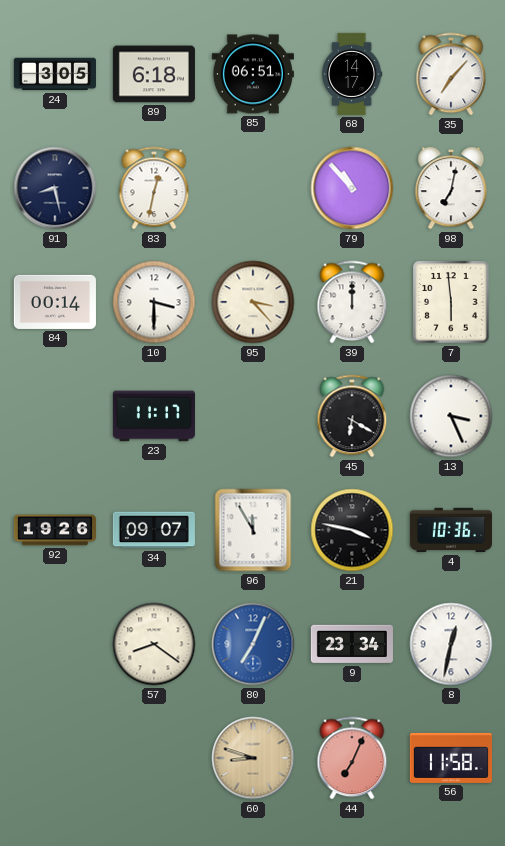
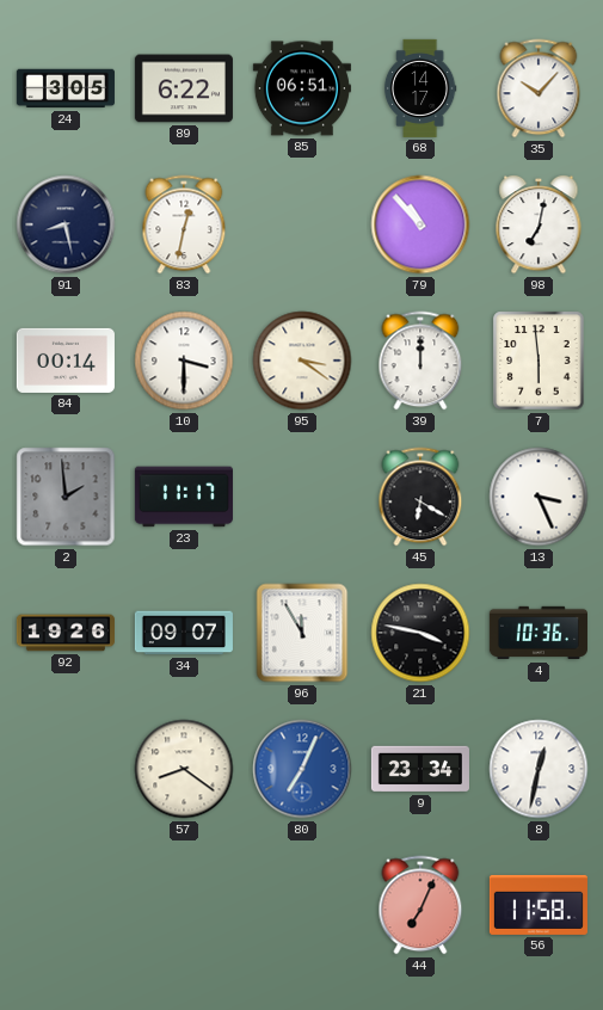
89: 6:18 -> 6:22
35: 7:07 -> 10:07
95: 3:23 -> 3:21
2: none -> 1:59
60: 8:48 -> none
